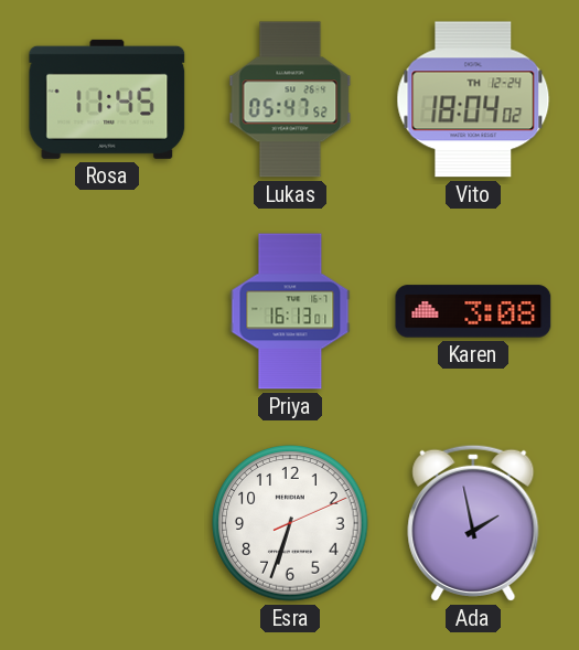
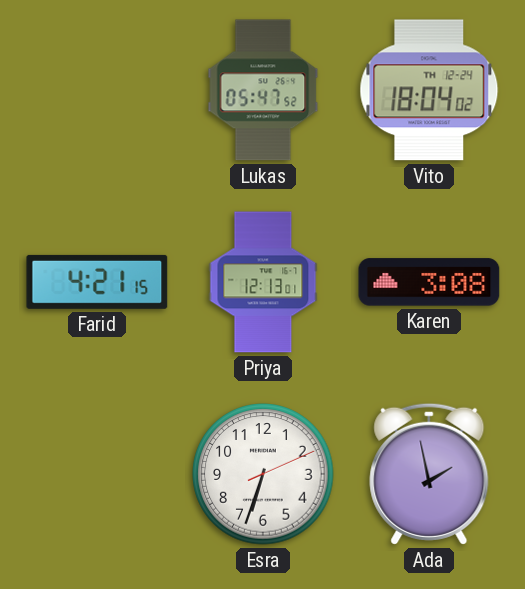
Rosa: 11:45 -> none
Farid: none -> 4:21
Priya: 16:13 -> 12:13
